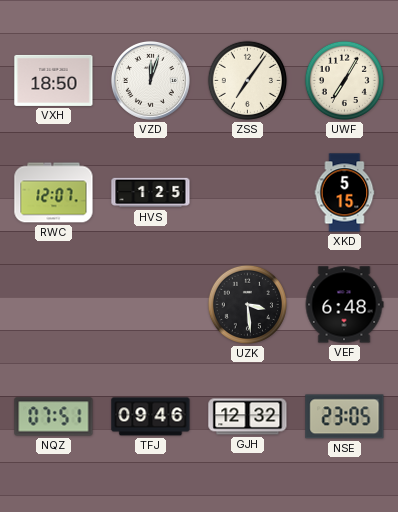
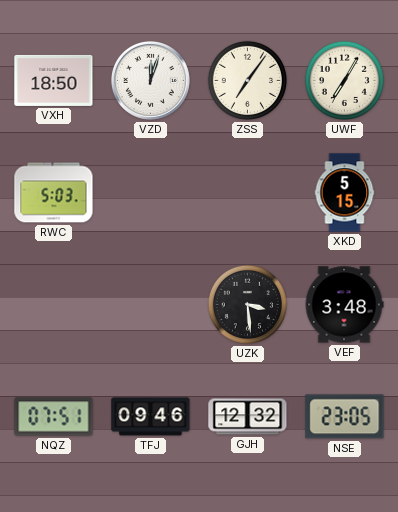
RWC: 12:07 -> 5:03
HVS: 1:25 -> none
VEF: 6:48 -> 3:48
